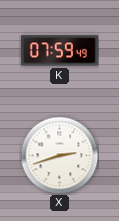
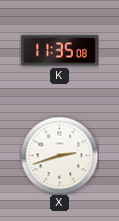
K: 07:59 -> 11:35
